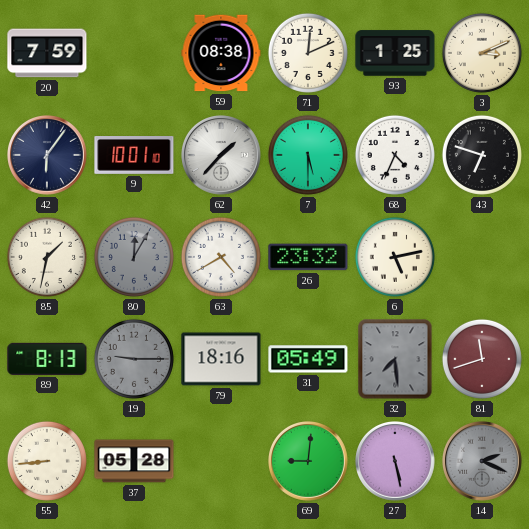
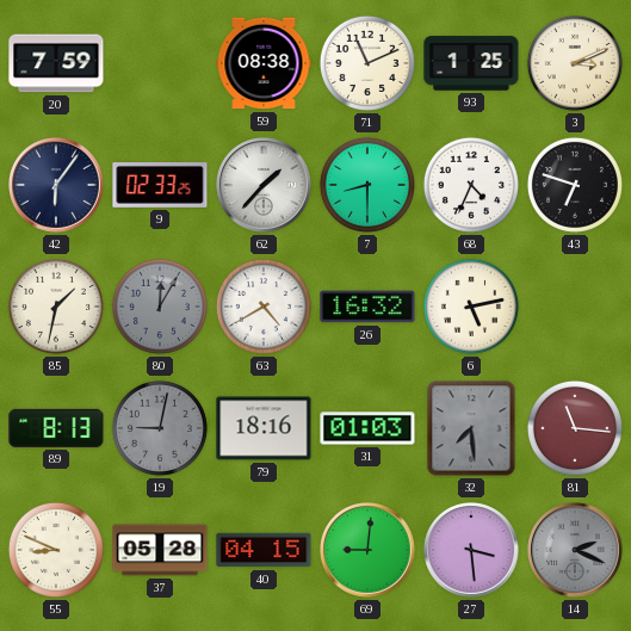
71: 12:11 -> 11:11
9: 10:01 -> 02:33
7: 5:30 -> 8:30
26: 23:32 -> 16:32
19: 9:15 -> 9:02
31: 05:49 -> 01:03
81: 11:42 -> 11:16
55: 8:44 -> 8:49
40: none -> 04:15
27: 5:28 -> 3:29
